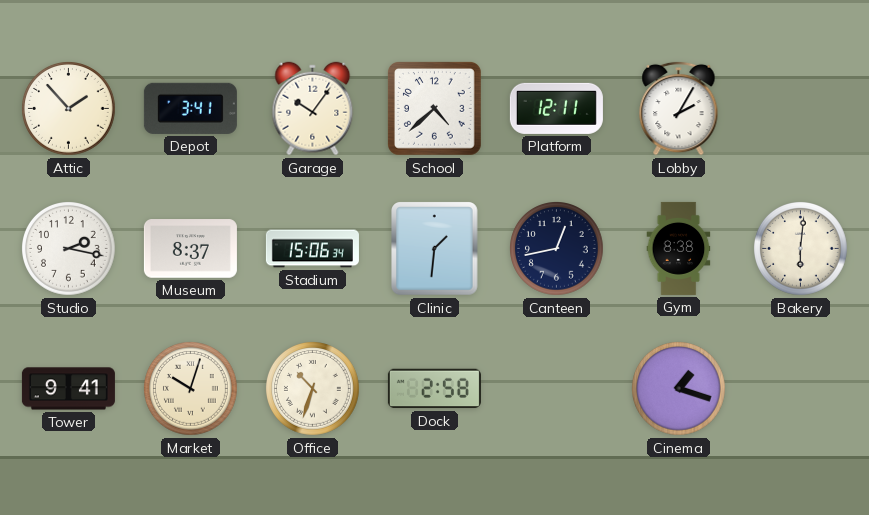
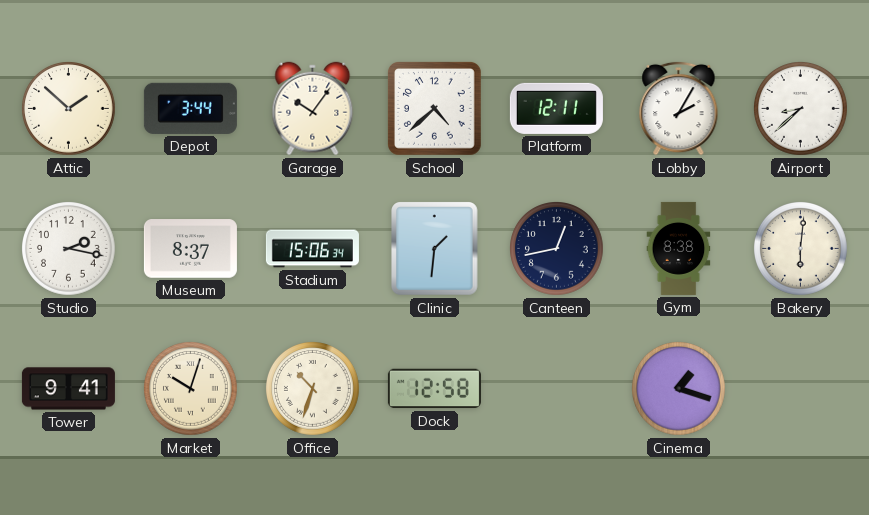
Attic: 1:53 -> 1:52
Depot: 3:41 -> 3:44
Airport: none -> 8:38
Dock: 2:58 -> 12:58
